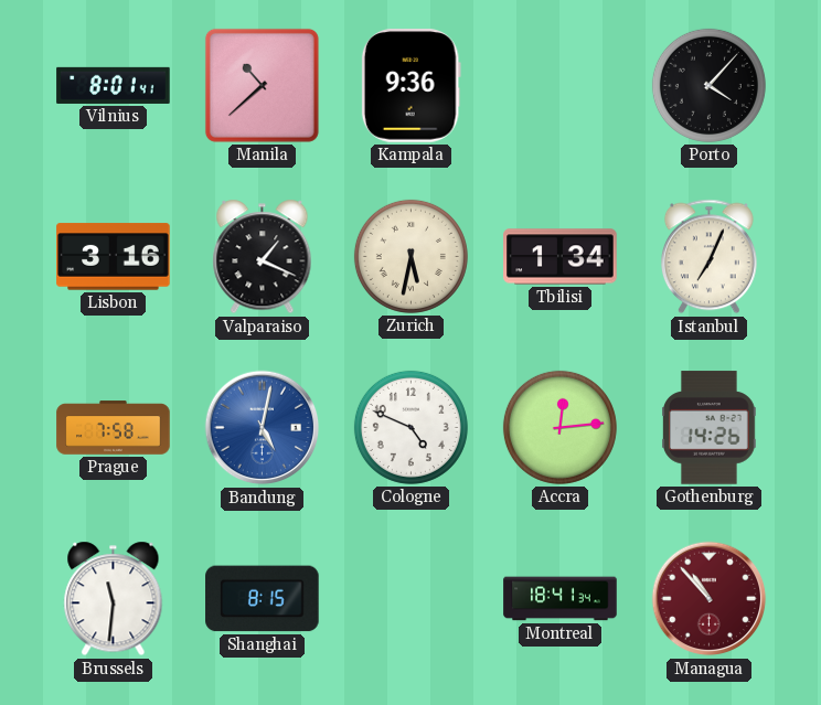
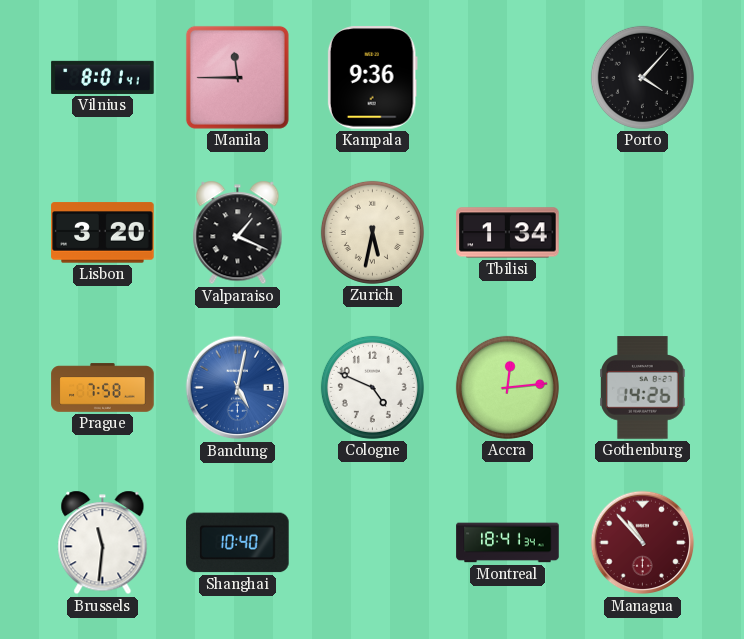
Manila: 10:38 -> 11:45
Lisbon: 3:16 -> 3:20
Istanbul: 7:04 -> none
Shanghai: 8:15 -> 10:40
